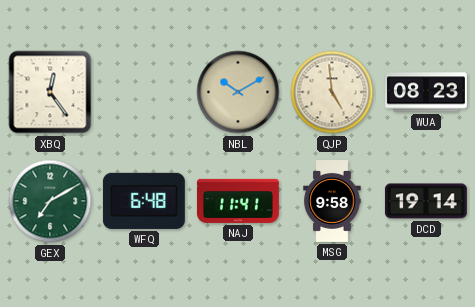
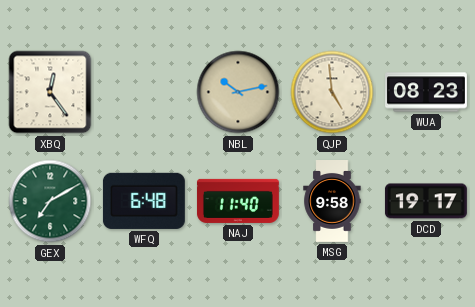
NBL: 10:10 -> 10:13
NAJ: 11:41 -> 11:40
DCD: 19:14 -> 19:17
